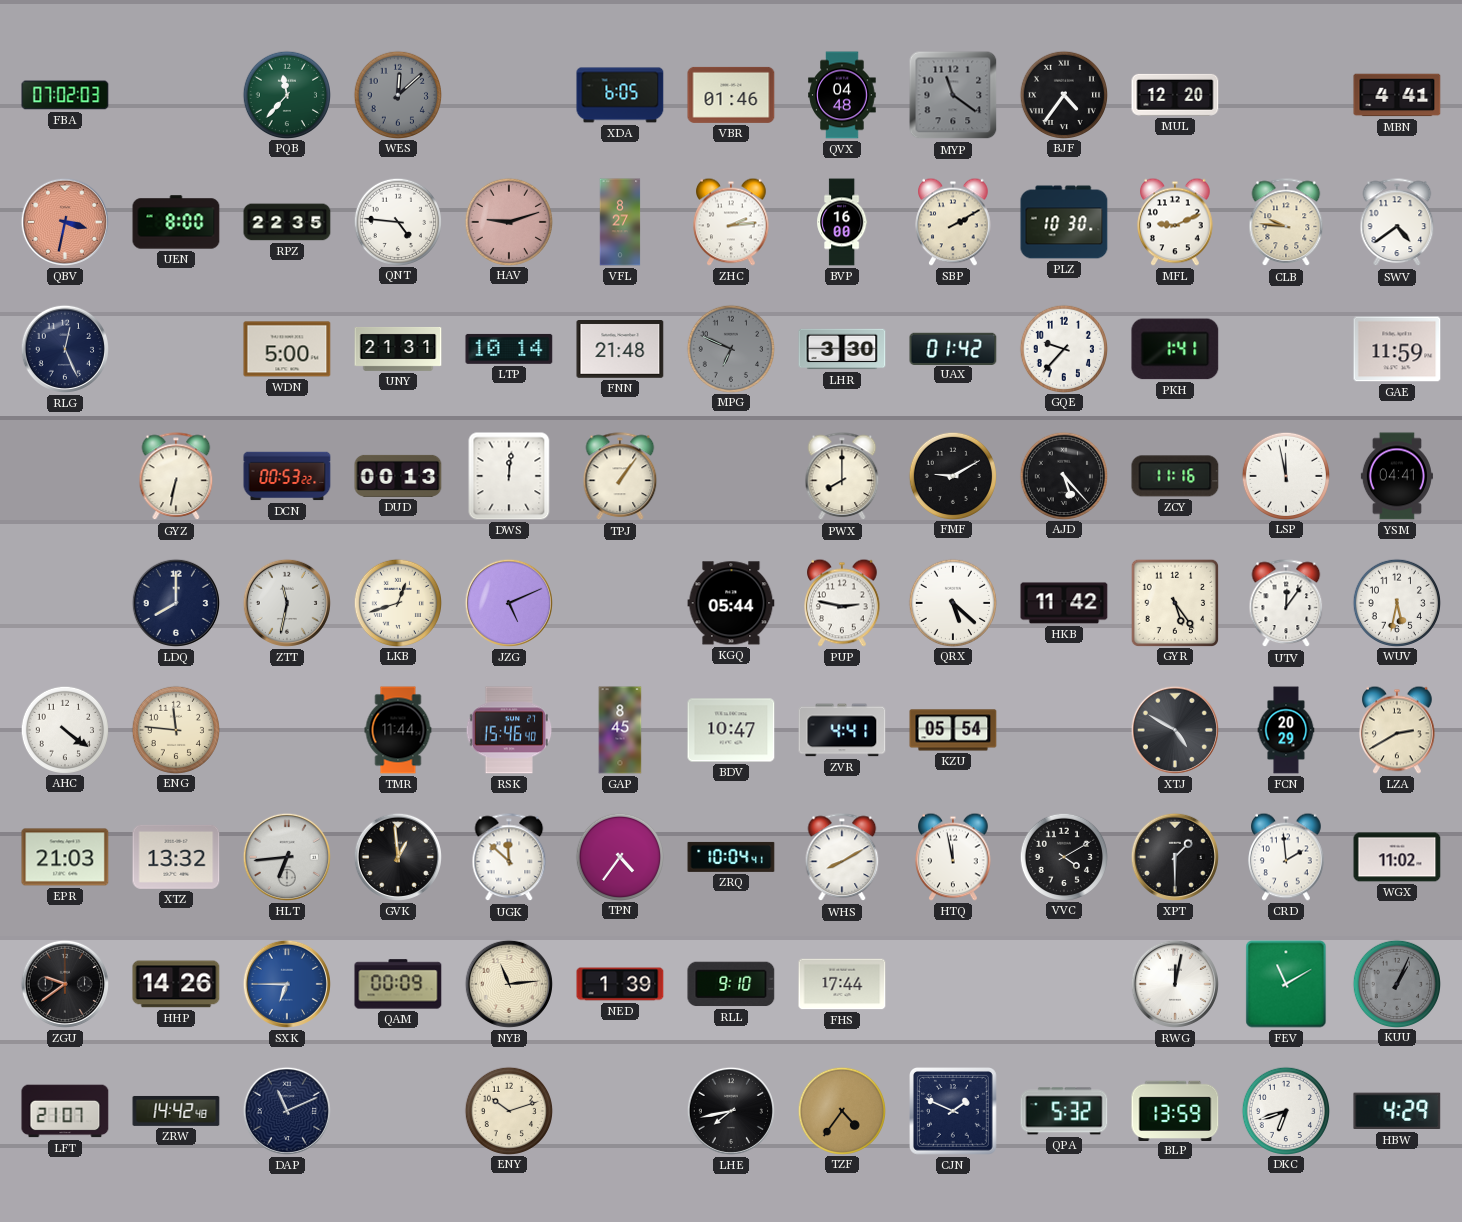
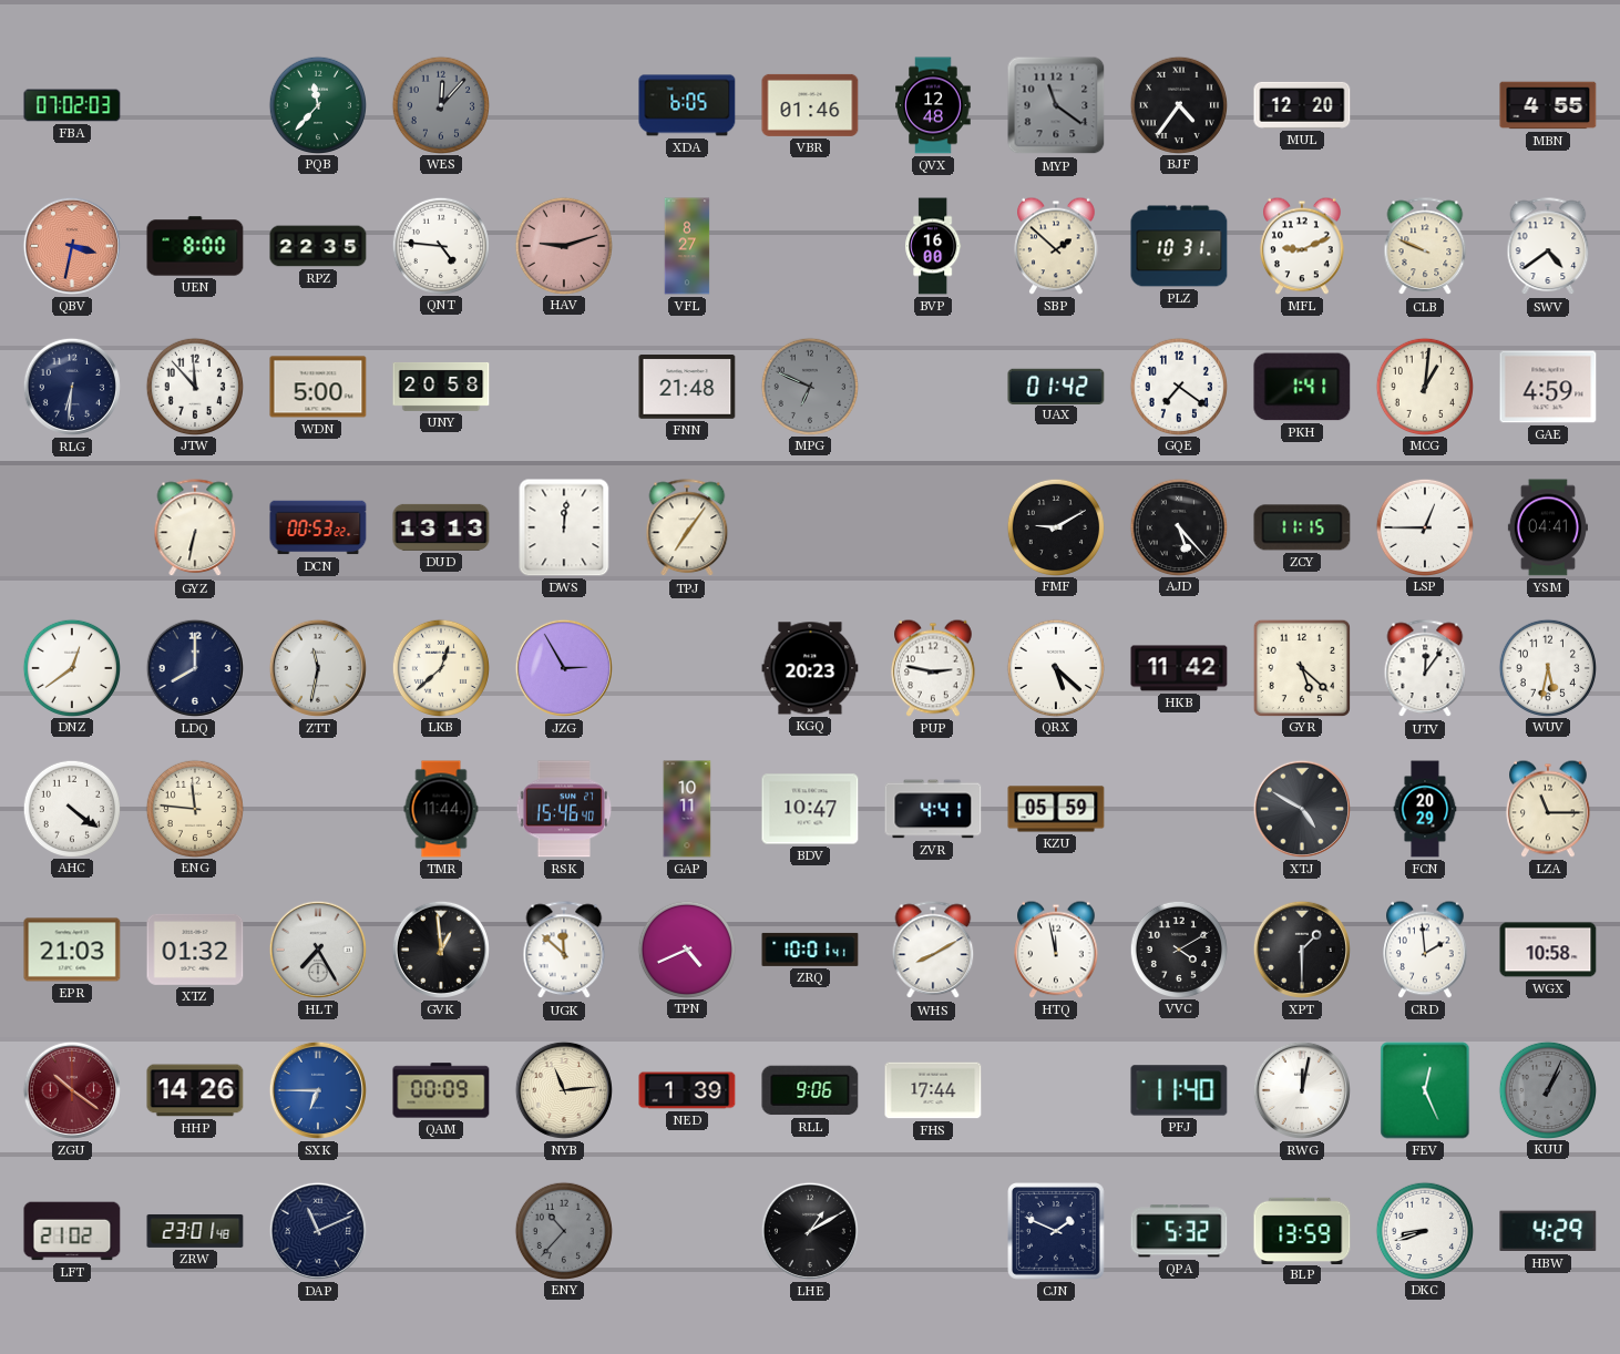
WES: 12:08 -> 12:07
QVX: 04:48 -> 12:48
MBN: 4:41 -> 4:55
ZHC: 2:14 -> none
SBP: 2:10 -> 1:52
PLZ: 10:30 -> 10:31
CLB: 9:46 -> 9:49
RLG: 12:26 -> 6:31
JTW: none -> 11:53
UNY: 21:31 -> 20:58
LTP: 10:14 -> none
LHR: 3:30 -> none
GQE: 9:37 -> 7:21
MCG: none -> 1:01
GAE: 11:59 -> 4:59
DUD: 00:13 -> 13:13
TPJ: 1:06 -> 7:06
PWX: 8:00 -> none
ZCY: 11:16 -> 11:15
LSP: 11:58 -> 12:45
DNZ: none -> 12:39
LKB: 12:42 -> 12:38
JZG: 5:11 -> 2:55
KGQ: 05:44 -> 20:23
GYR: 5:24 -> 5:22
GAP: 8:45 -> 10:11
KZU: 05:54 -> 05:59
LZA: 2:40 -> 11:15
XTZ: 13:32 -> 01:32
HLT: 6:44 -> 7:25
TPN: 4:36 -> 4:41
ZRQ: 10:04 -> 10:01
WGX: 11:02 -> 10:58
ZGU: 9:39 -> 10:21
ZGU dial: black -> burgundy
RLL: 9:10 -> 9:06
PFJ: none -> 11:40
FEV: 11:10 -> 12:26
LFT: 21:07 -> 21:02
ZRW: 14:42 -> 23:01
ENY: 10:12 -> 10:37
ENY dial: cream -> grey
LHE: 7:43 -> 1:10
TZF: 4:36 -> none
DKC: 6:42 -> 8:42
